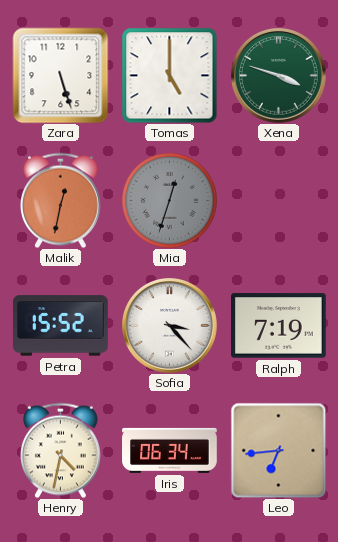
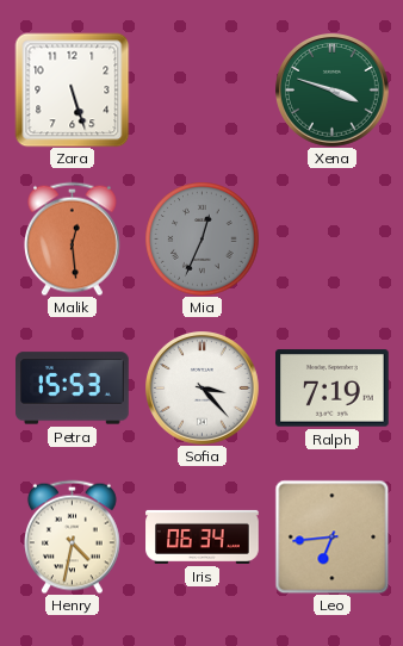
Tomas: 5:00 -> none
Malik: 12:32 -> 12:29
Mia: 12:33 -> 12:34
Petra: 15:52 -> 15:53
